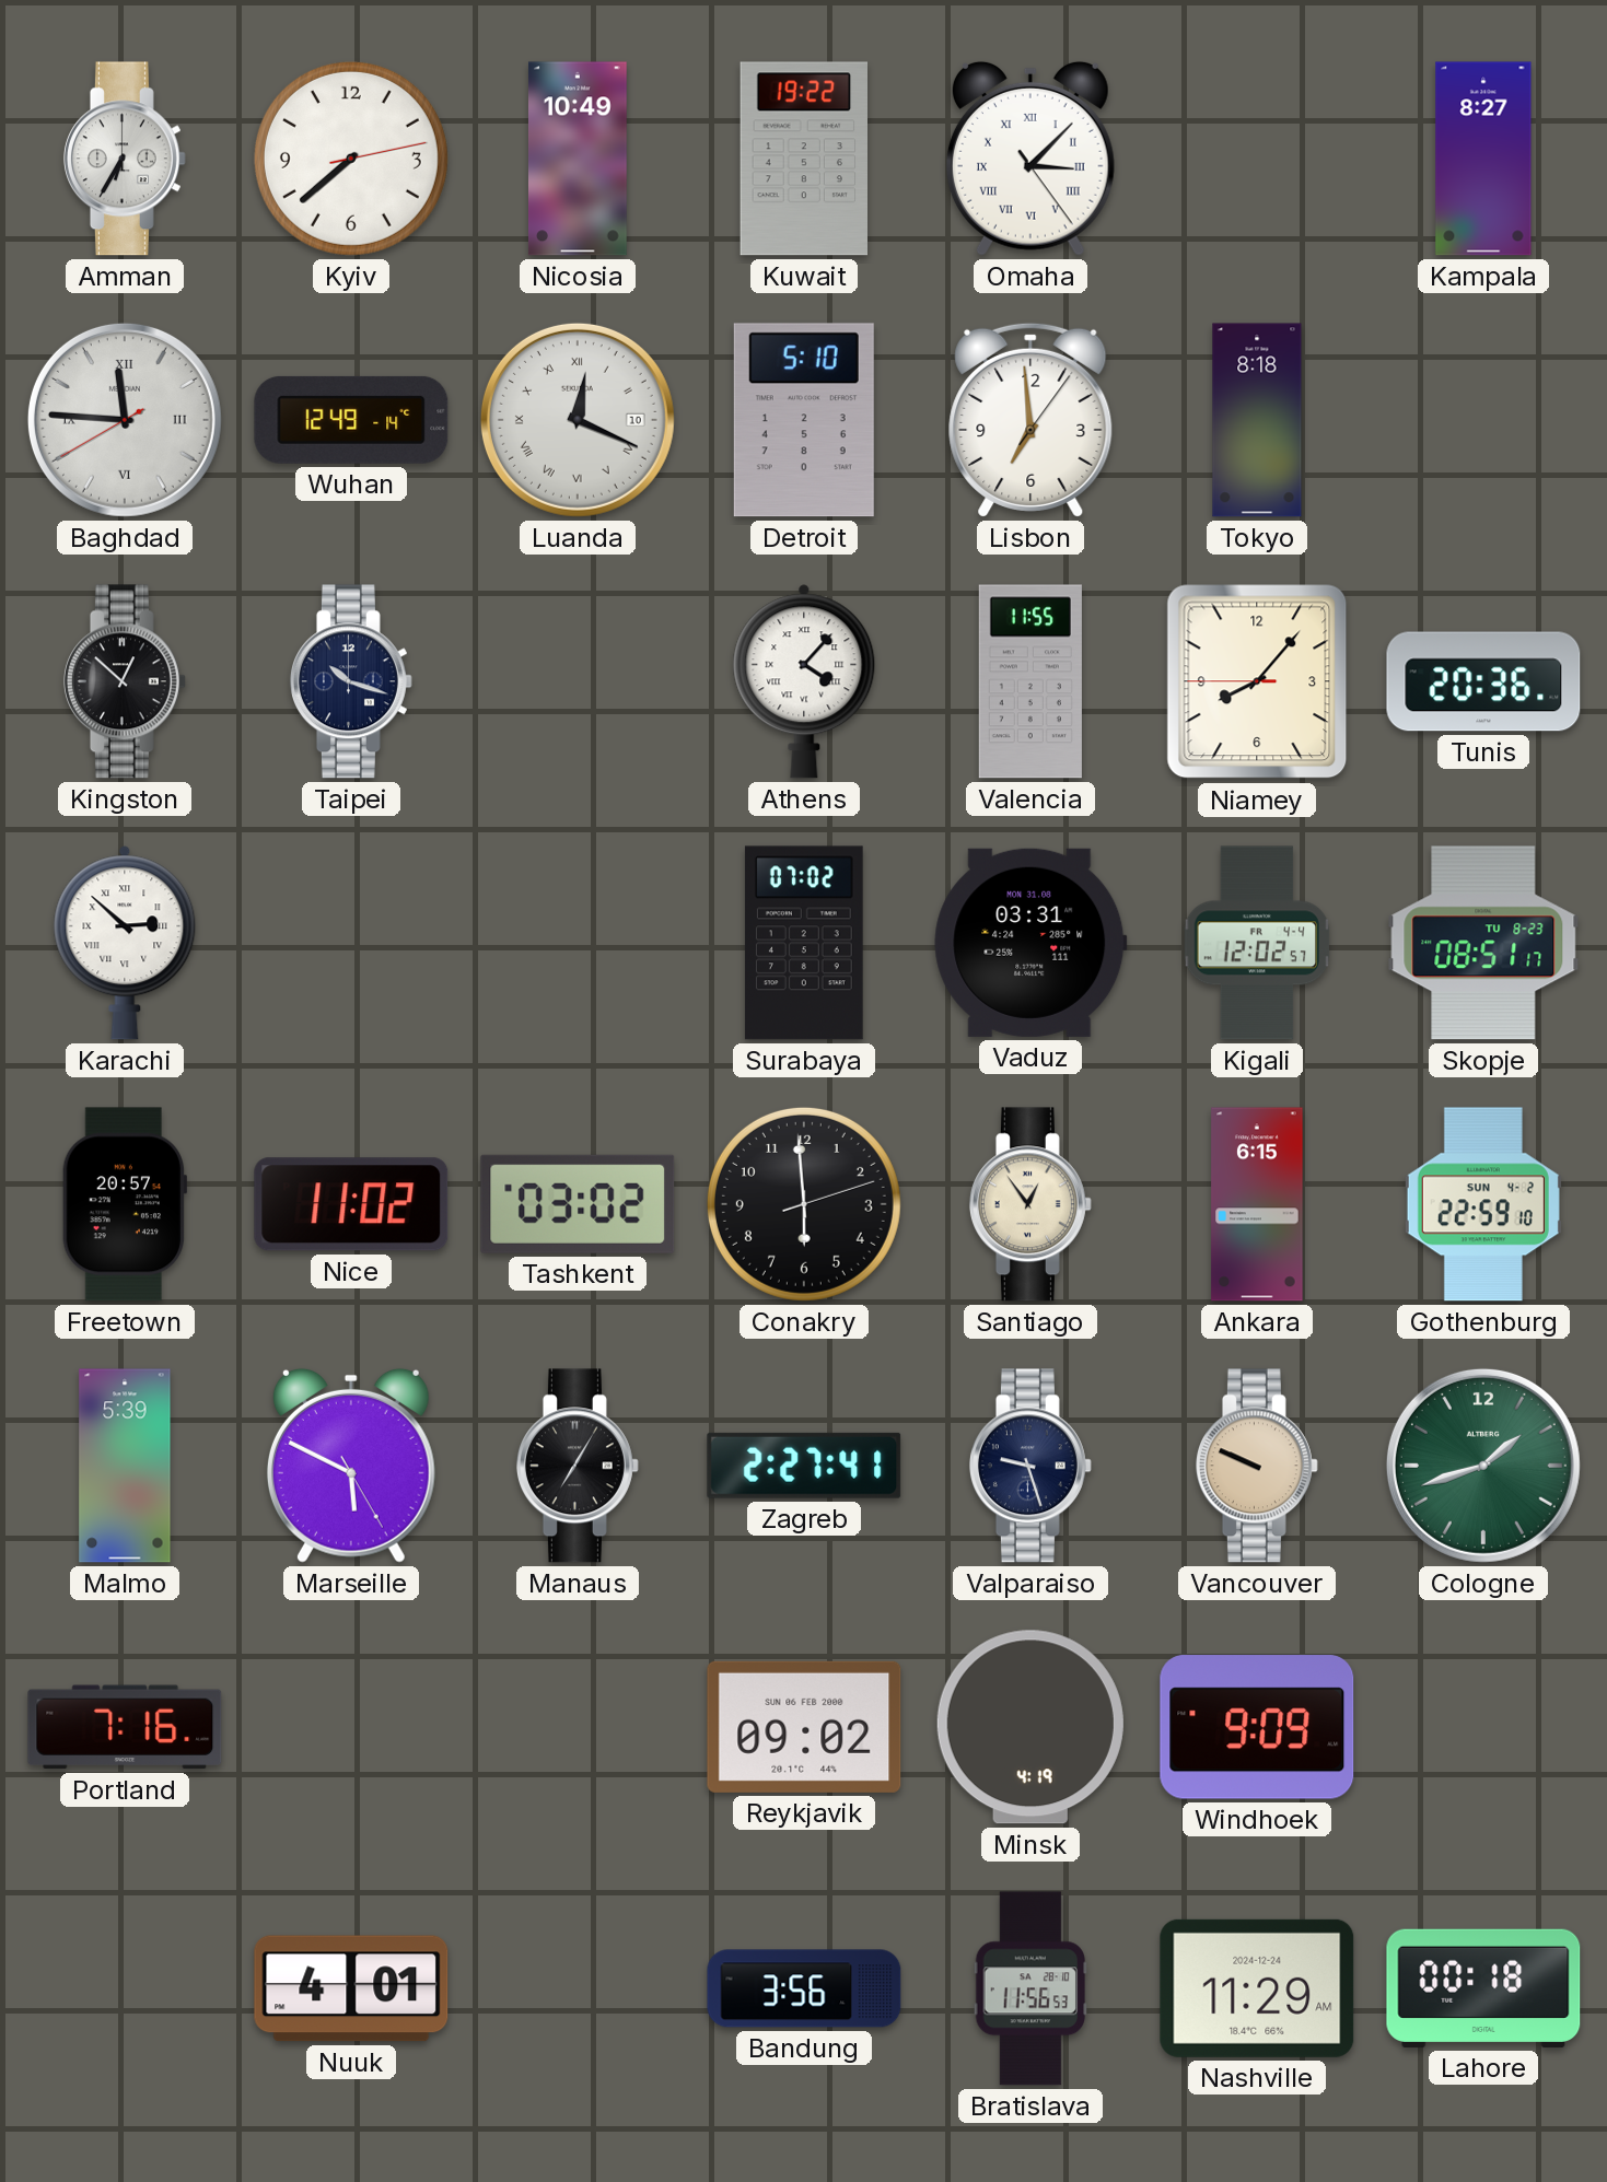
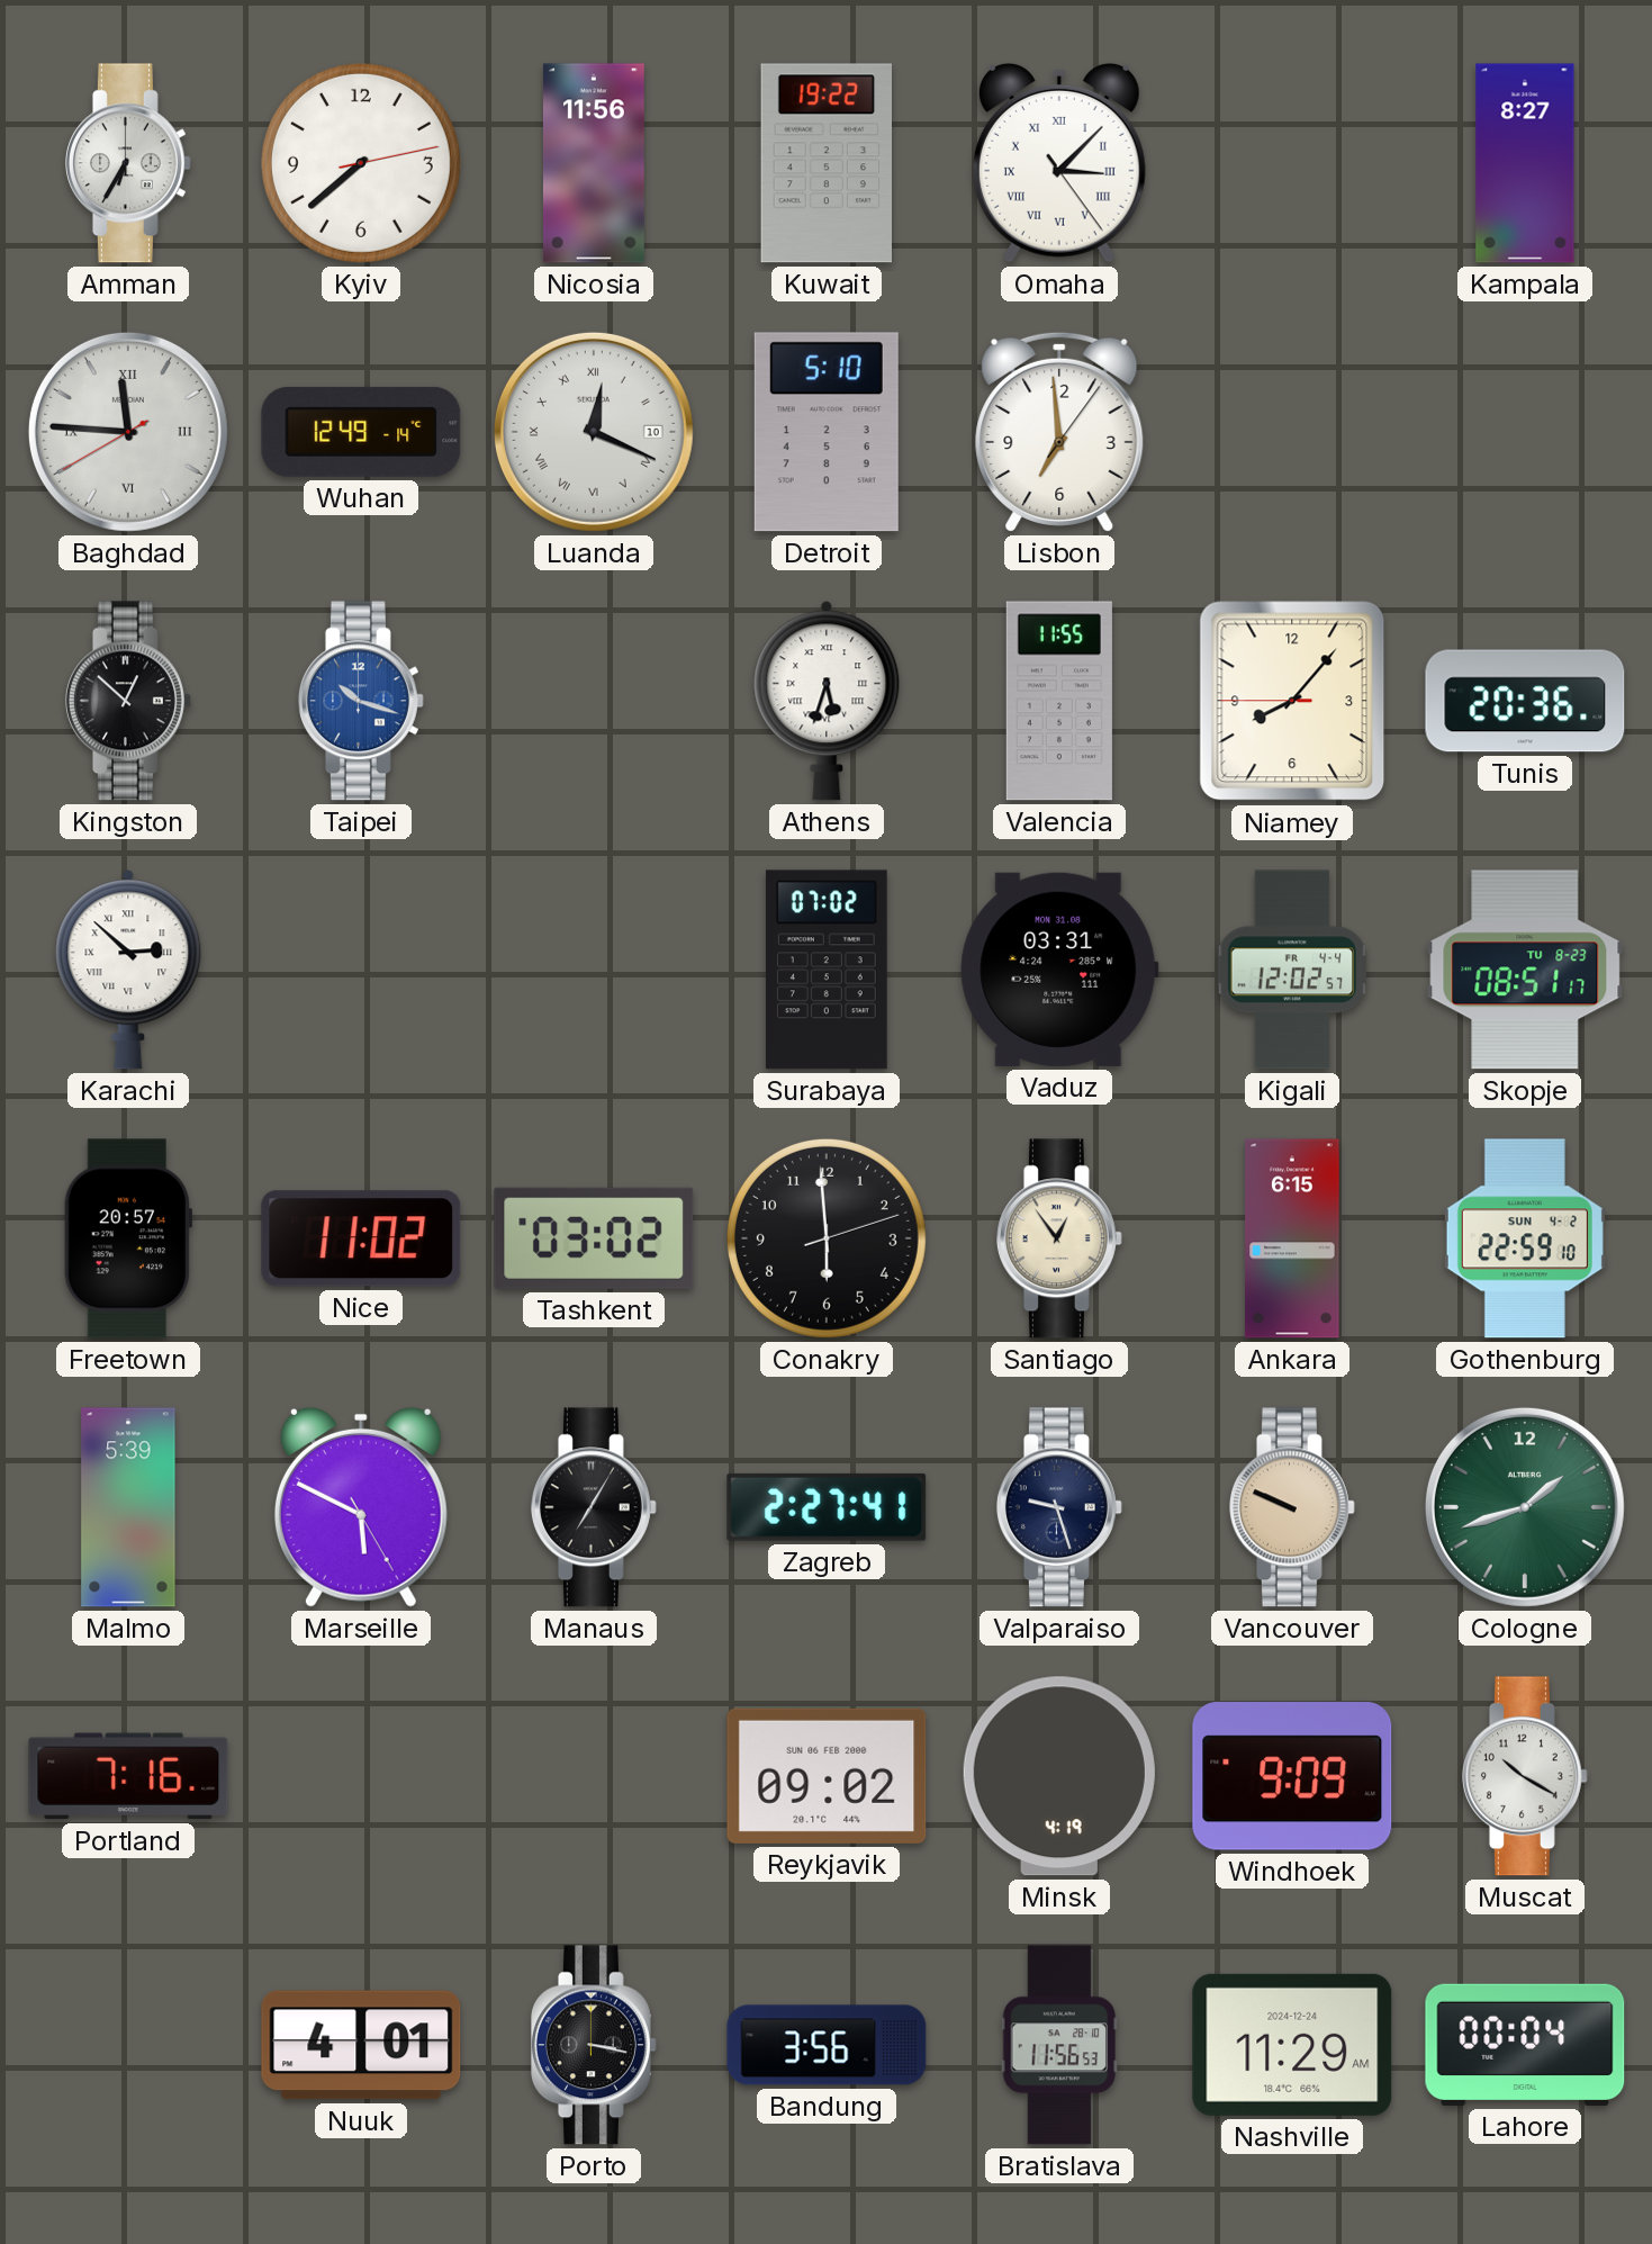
Nicosia: 10:49 -> 11:56
Tokyo: 8:18 -> none
Taipei dial: navy -> blue
Athens: 4:07 -> 5:33
Muscat: none -> 10:20
Porto: none -> 3:17
Lahore: 00:18 -> 00:04
